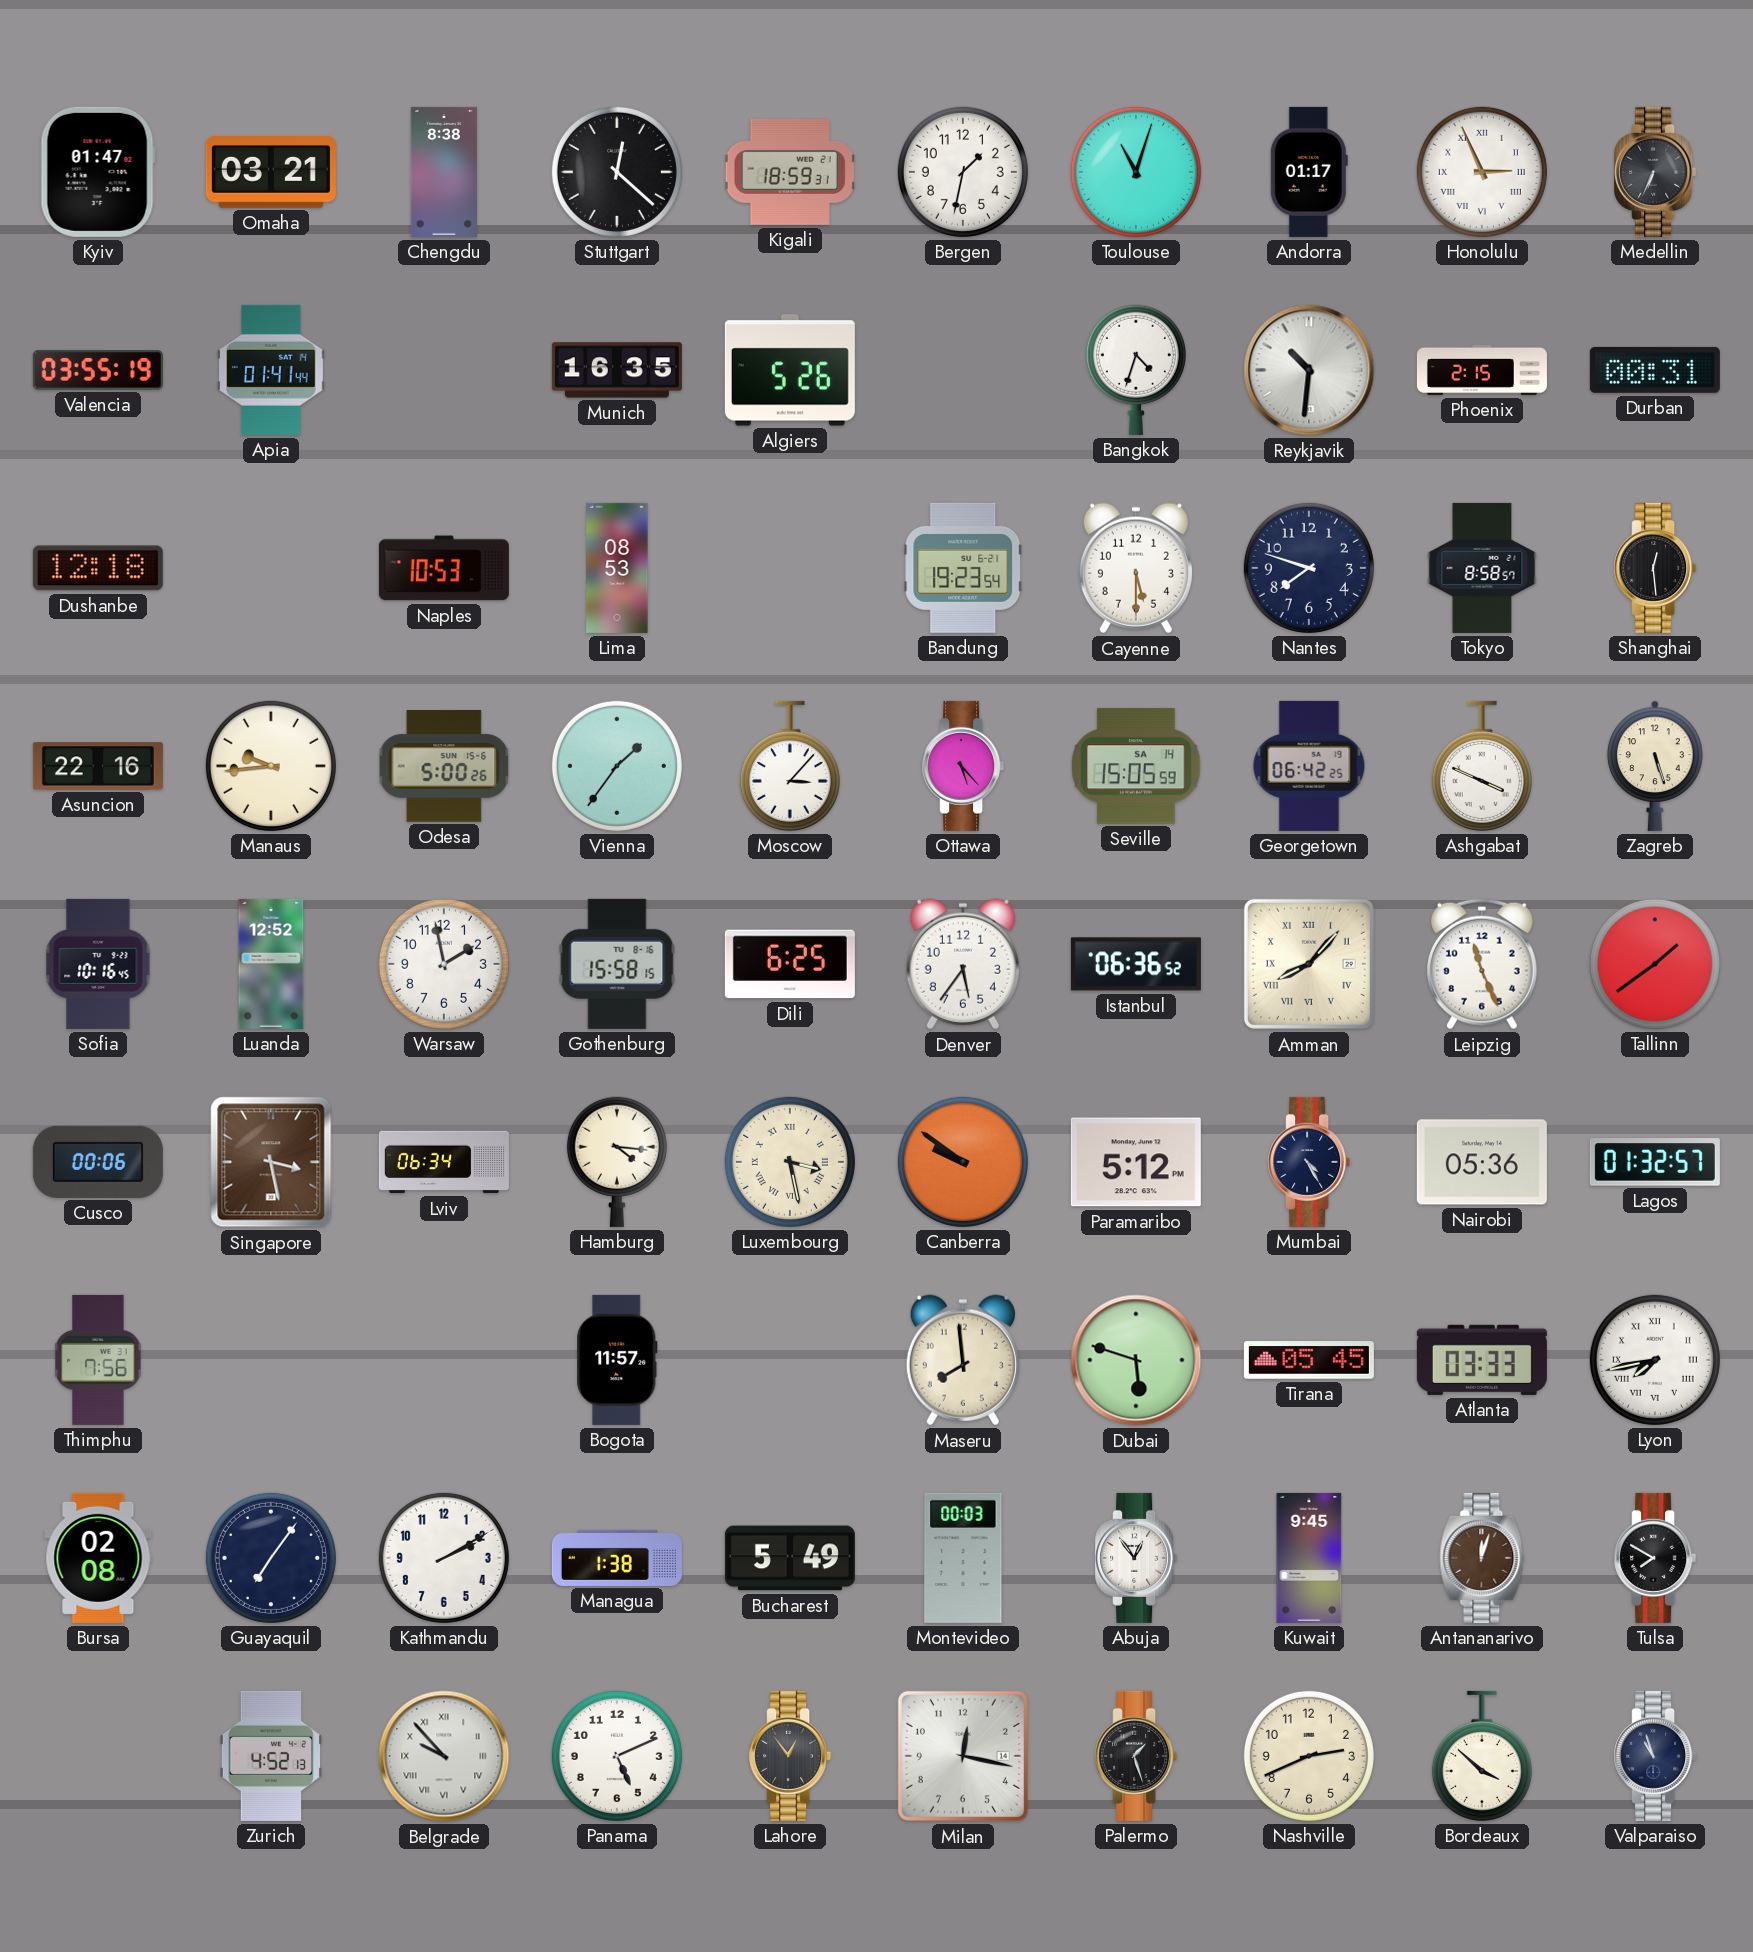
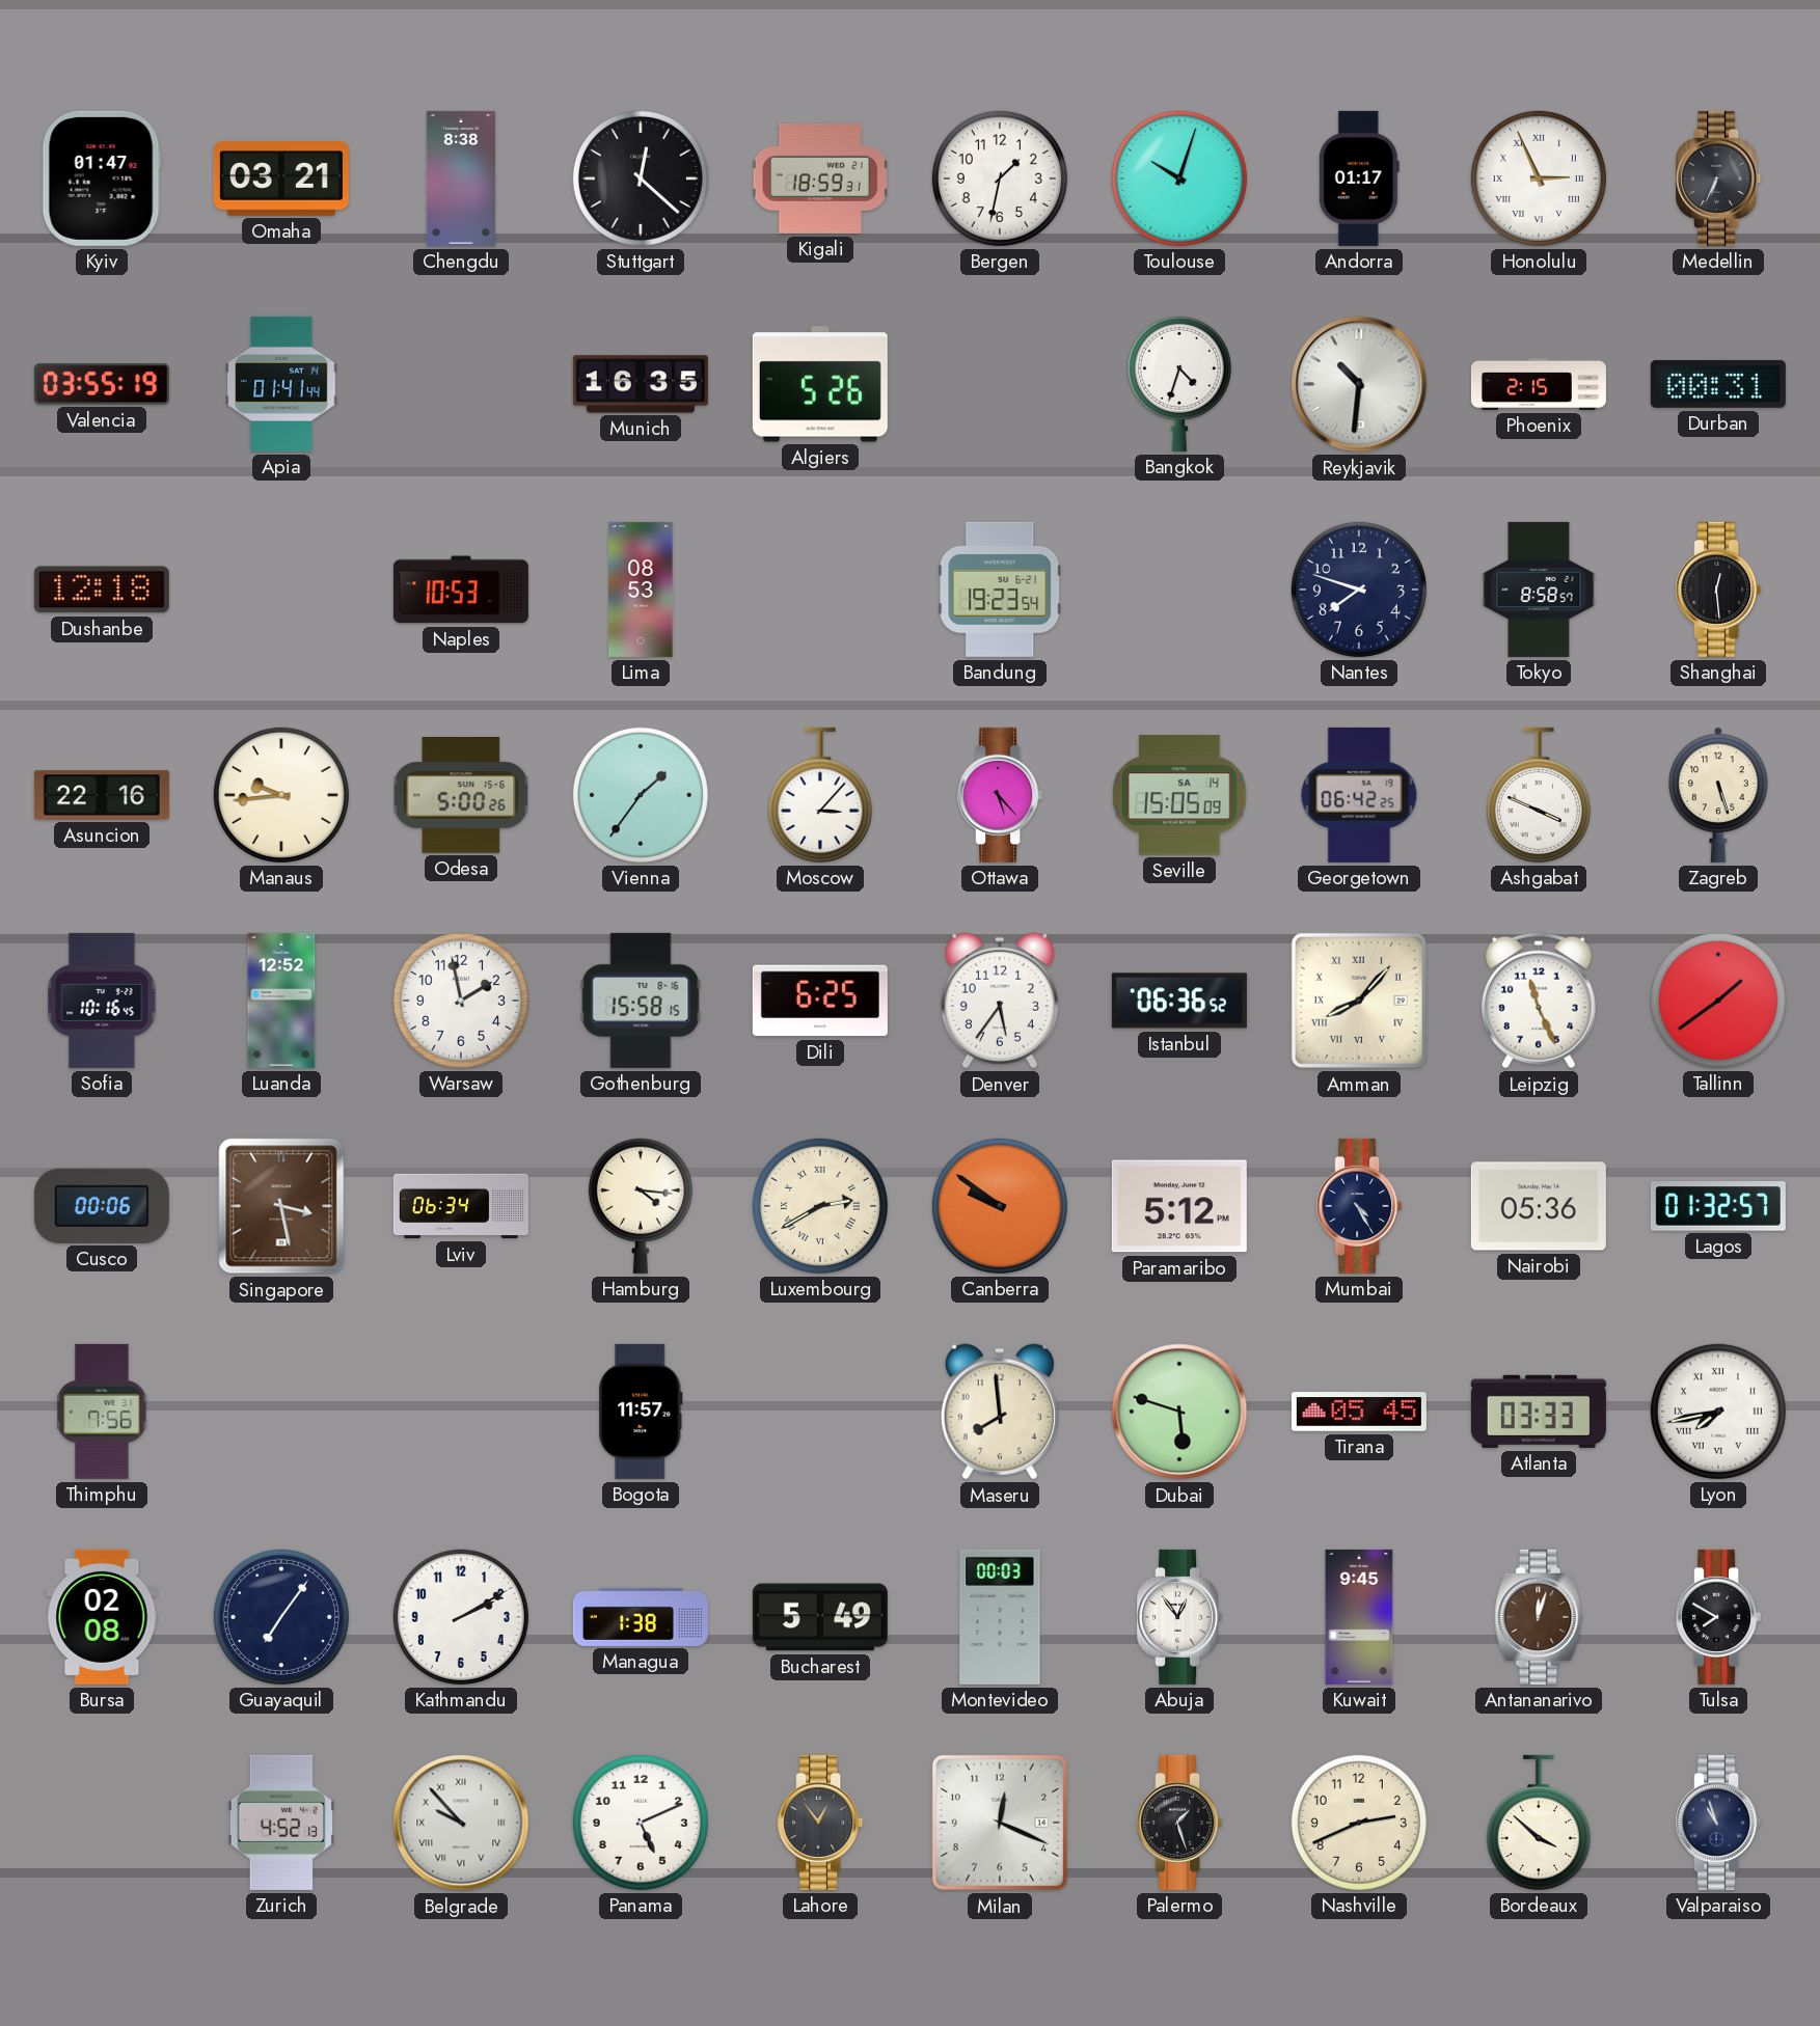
Toulouse: 11:03 -> 10:03
Cayenne: 5:30 -> none
Seville: 15:05:59 -> 15:05:09
Luxembourg: 3:28 -> 2:40
Milan: 12:17 -> 12:19
